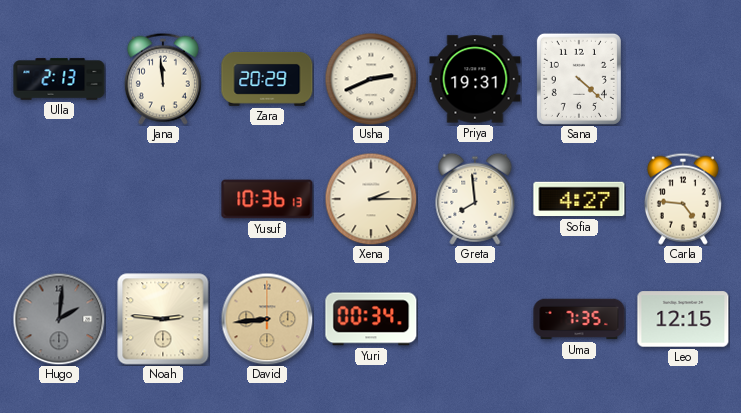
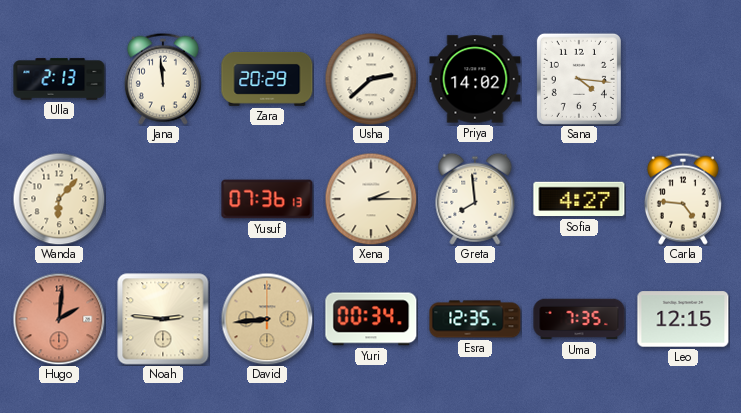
Usha: 2:41 -> 2:38
Priya: 19:31 -> 14:02
Sana: 4:22 -> 4:16
Wanda: none -> 6:07
Yusuf: 10:36 -> 07:36
Hugo dial: grey -> salmon
Esra: none -> 12:35
